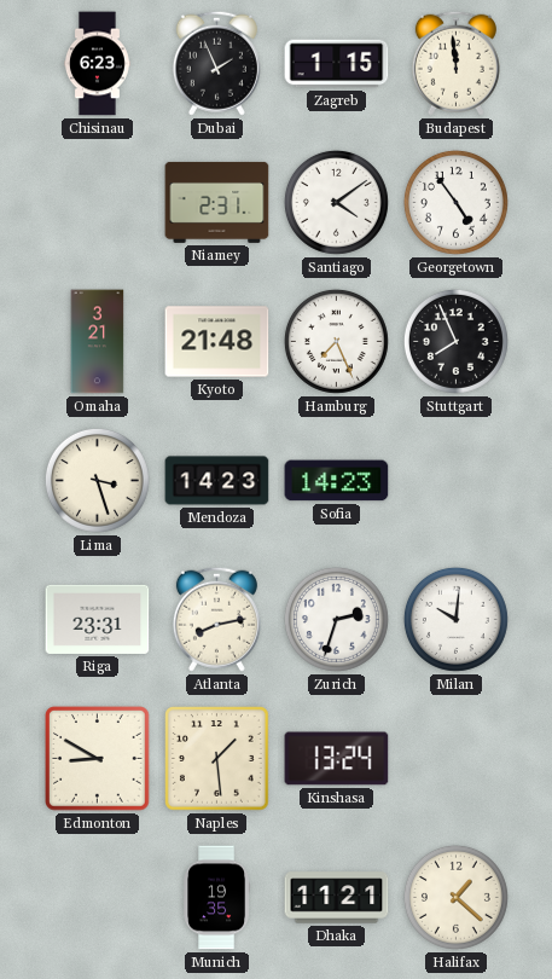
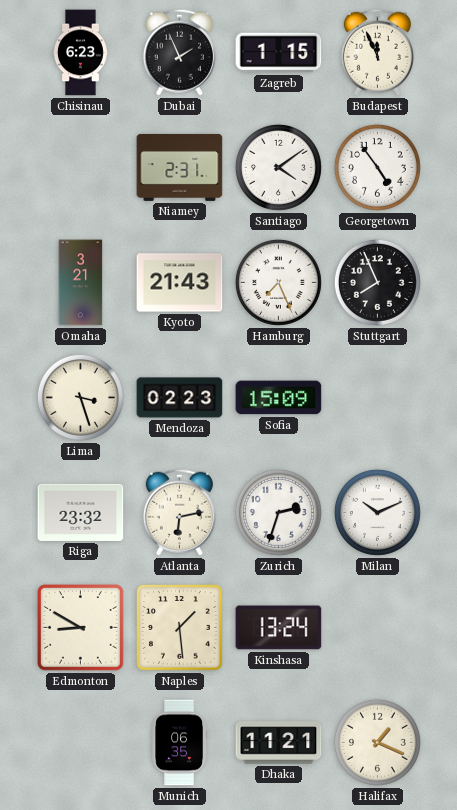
Budapest: 11:59 -> 11:56
Kyoto: 21:48 -> 21:43
Mendoza: 14:23 -> 02:23
Sofia: 14:23 -> 15:09
Riga: 23:31 -> 23:32
Atlanta: 8:13 -> 6:13
Milan: 10:01 -> 10:11
Munich: 19:35 -> 06:35
Halifax: 1:22 -> 1:19
